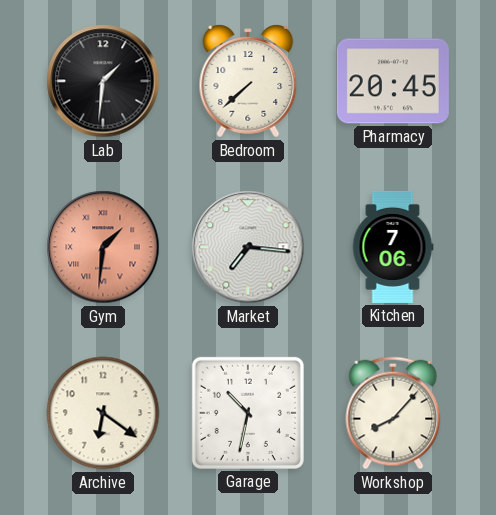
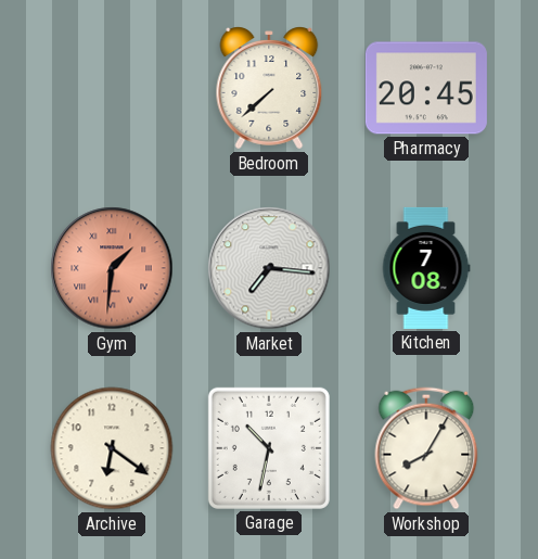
Lab: 1:31 -> none
Kitchen: 7:06 -> 7:08
Workshop: 8:07 -> 8:05
